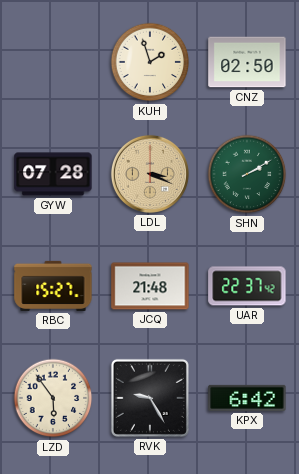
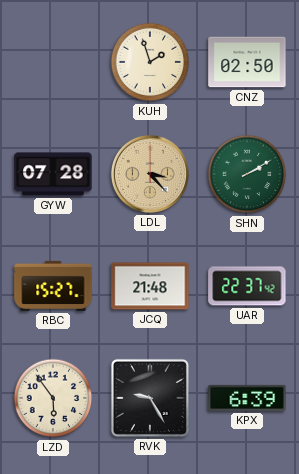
LDL: 3:19 -> 3:23
KPX: 6:42 -> 6:39
